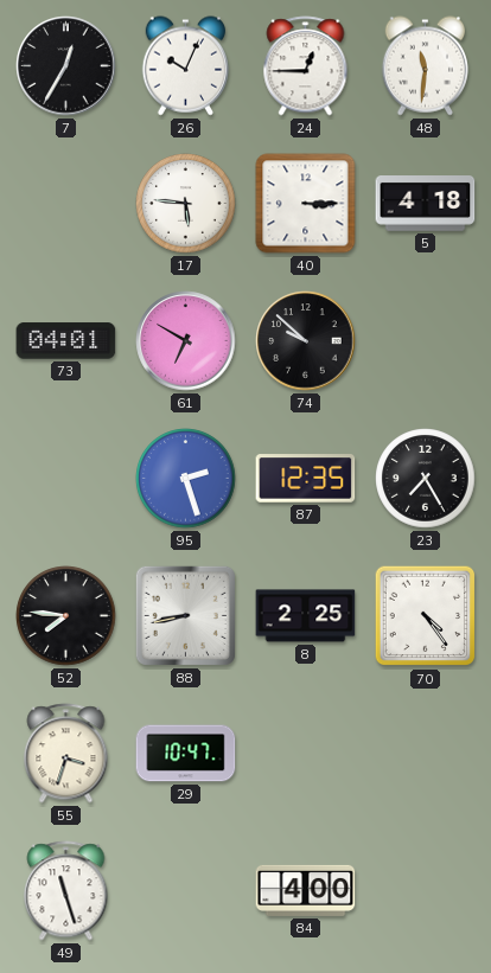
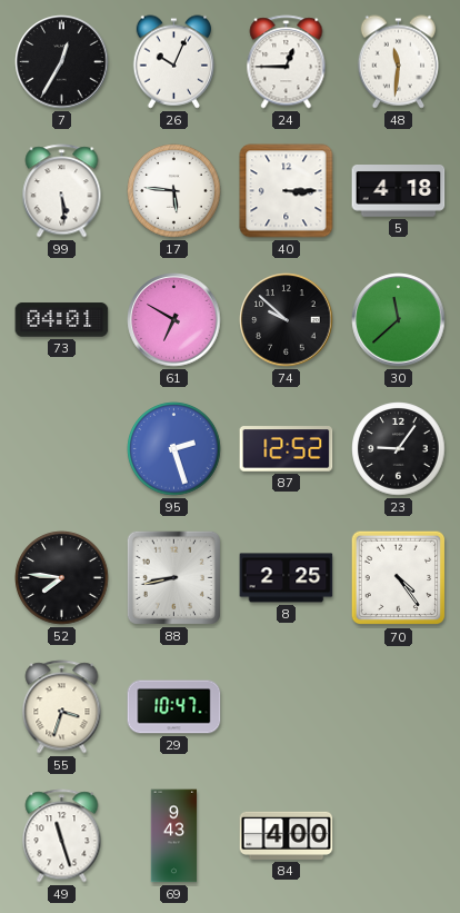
99: none -> 5:29
30: none -> 11:38
87: 12:35 -> 12:52
23: 7:25 -> 9:06
69: none -> 9:43
